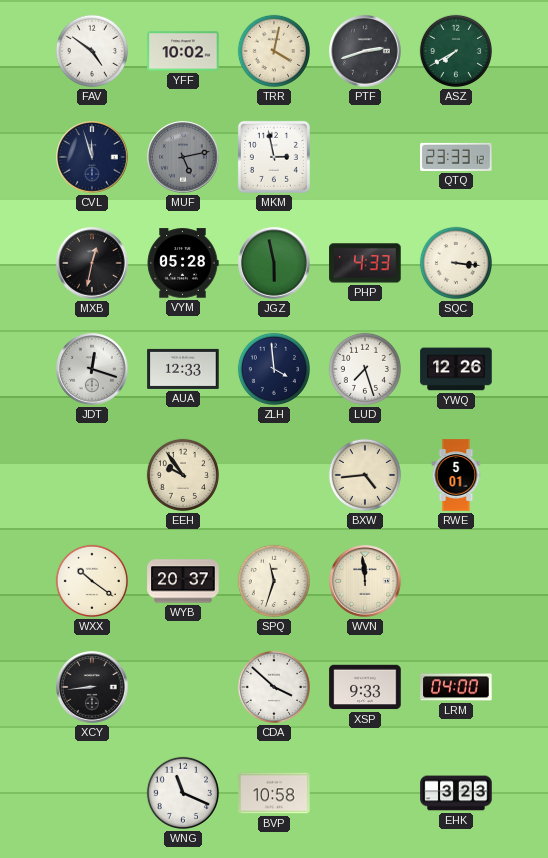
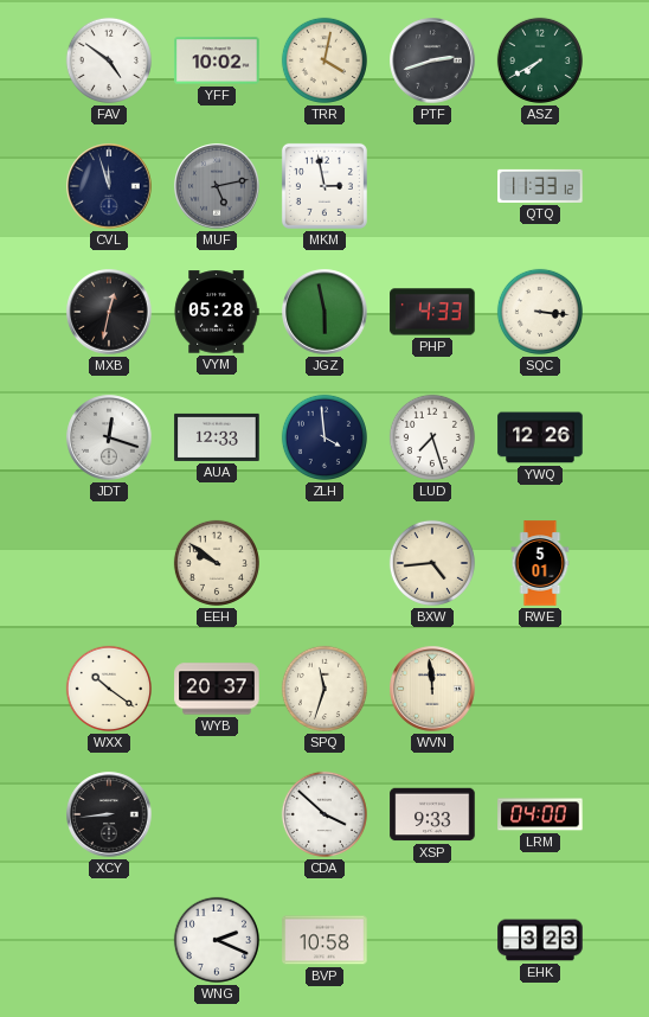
QTQ: 23:33 -> 11:33
EEH: 9:54 -> 9:51
WNG: 11:19 -> 2:19
